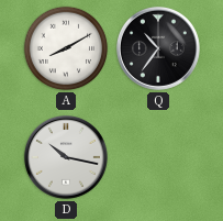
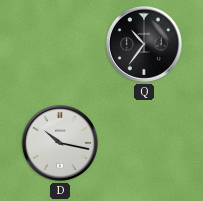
A: 8:10 -> none
